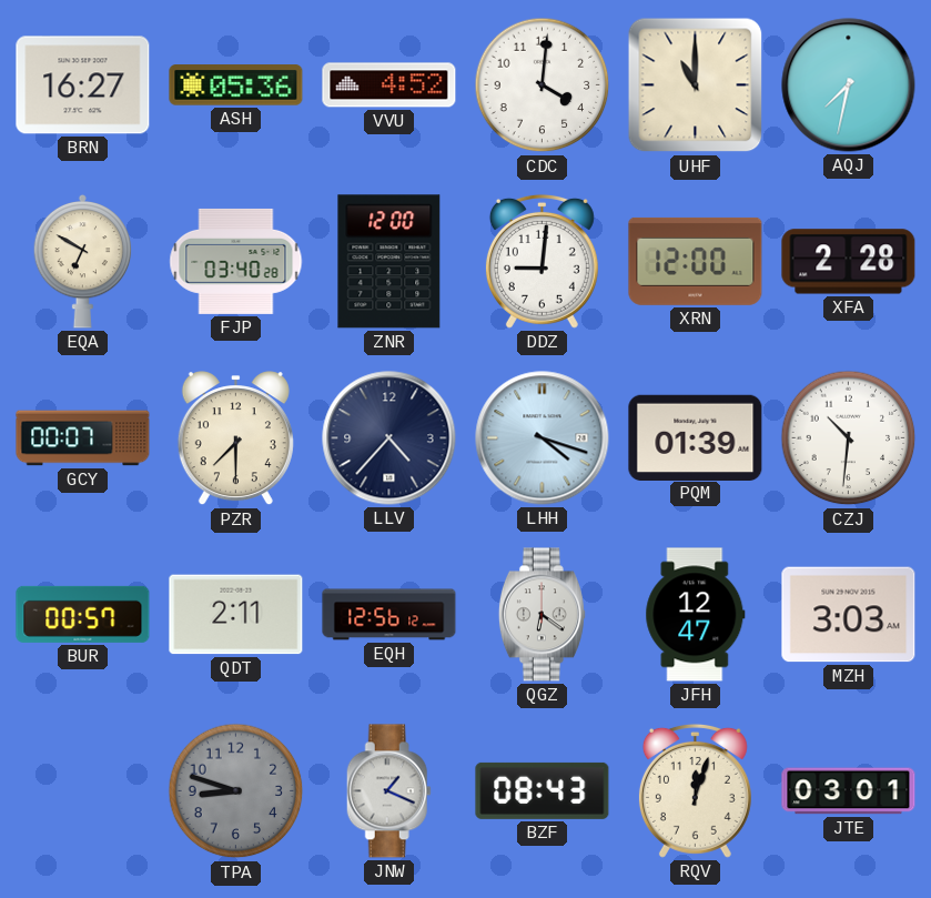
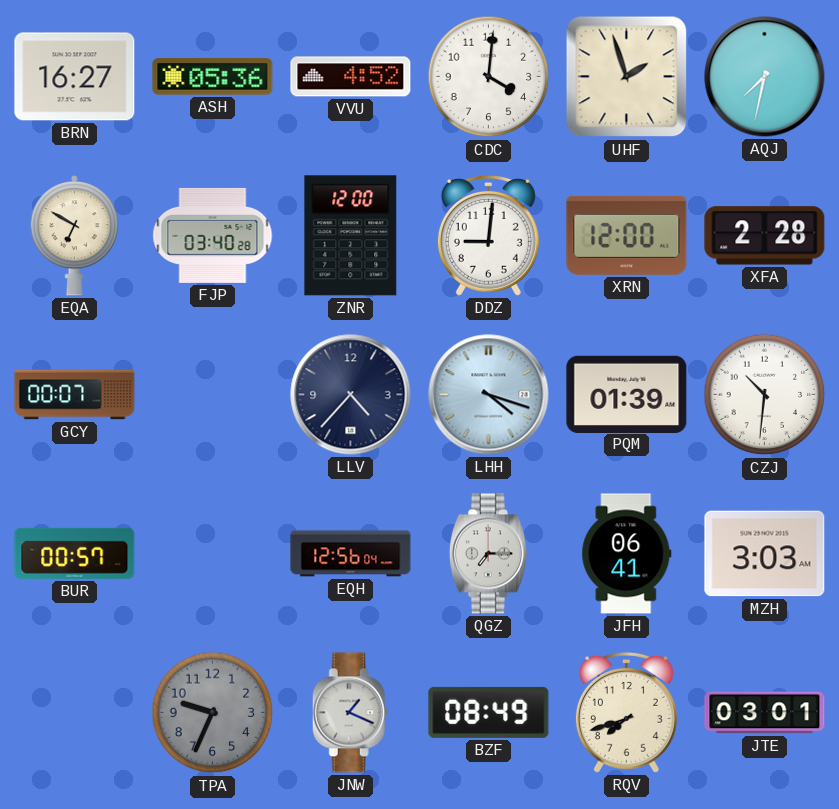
UHF: 11:00 -> 1:57
PZR: 7:30 -> none
QDT: 2:11 -> none
EQH: 12:56:12 -> 12:56:04
QGZ: 6:21 -> 7:15
JFH: 12:47 -> 06:41
TPA: 8:48 -> 9:34
BZF: 08:43 -> 08:49
RQV: 12:03 -> 7:42
